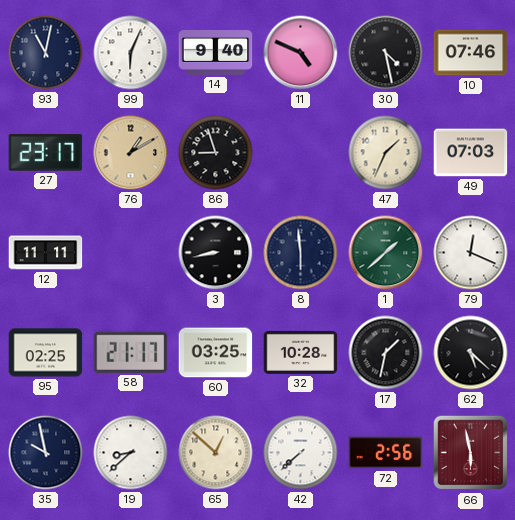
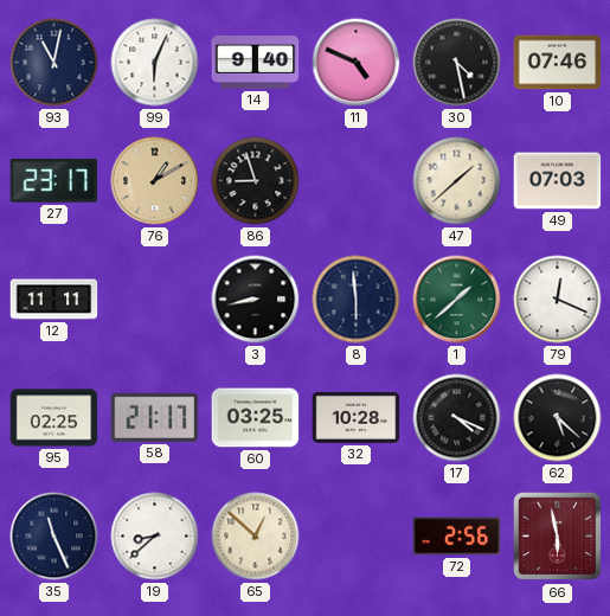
47: 1:34 -> 1:38
17: 1:32 -> 4:19
35: 9:58 -> 11:26
42: 7:38 -> none
